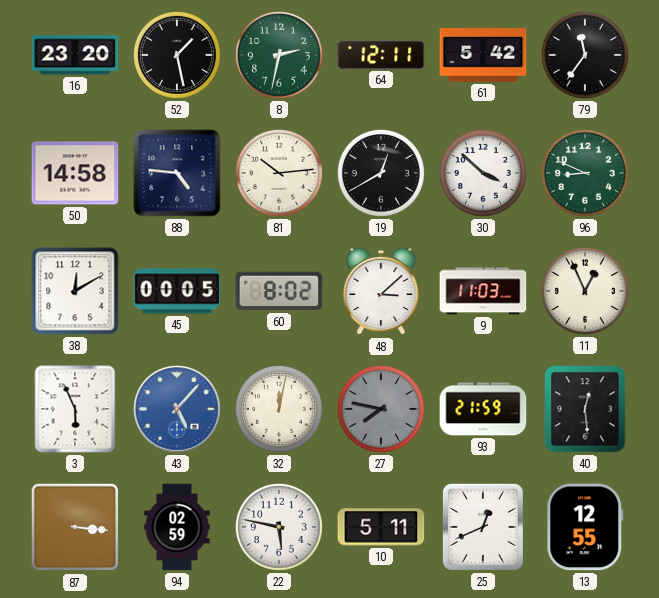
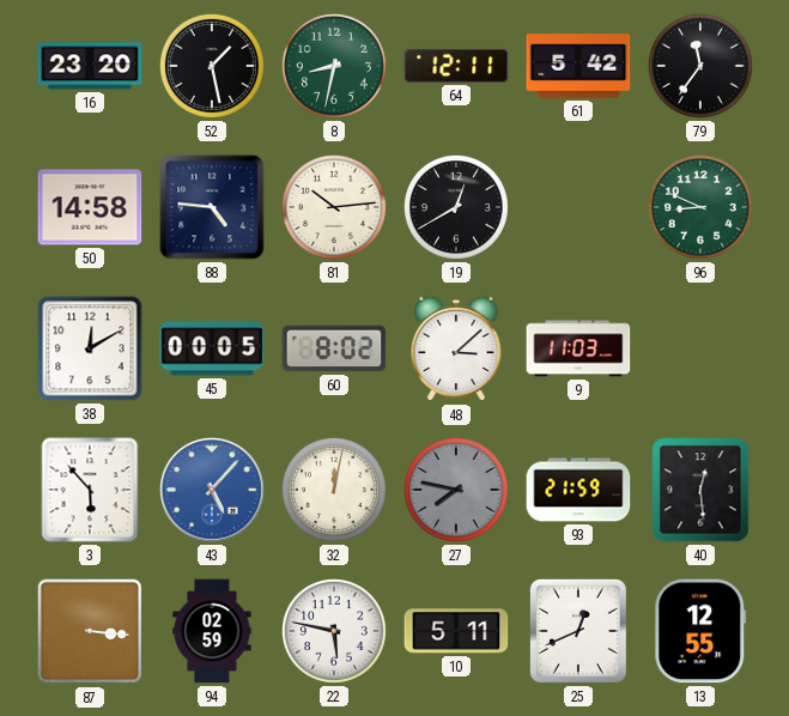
8: 2:32 -> 8:32
30: 3:52 -> none
11: 12:56 -> none
3: 5:56 -> 5:53
